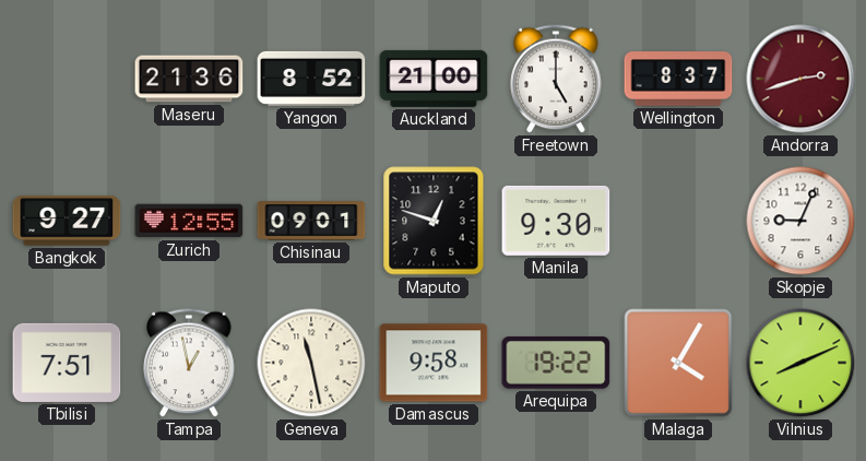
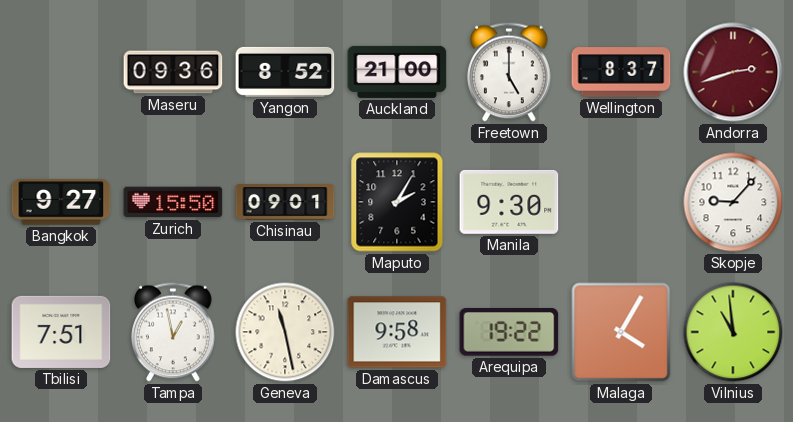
Maseru: 21:36 -> 09:36
Zurich: 12:55 -> 15:50
Maputo: 12:48 -> 2:05
Skopje: 9:04 -> 9:07
Vilnius: 8:11 -> 10:59
